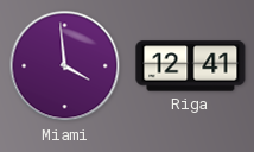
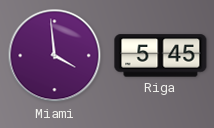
Riga: 12:41 -> 5:45
